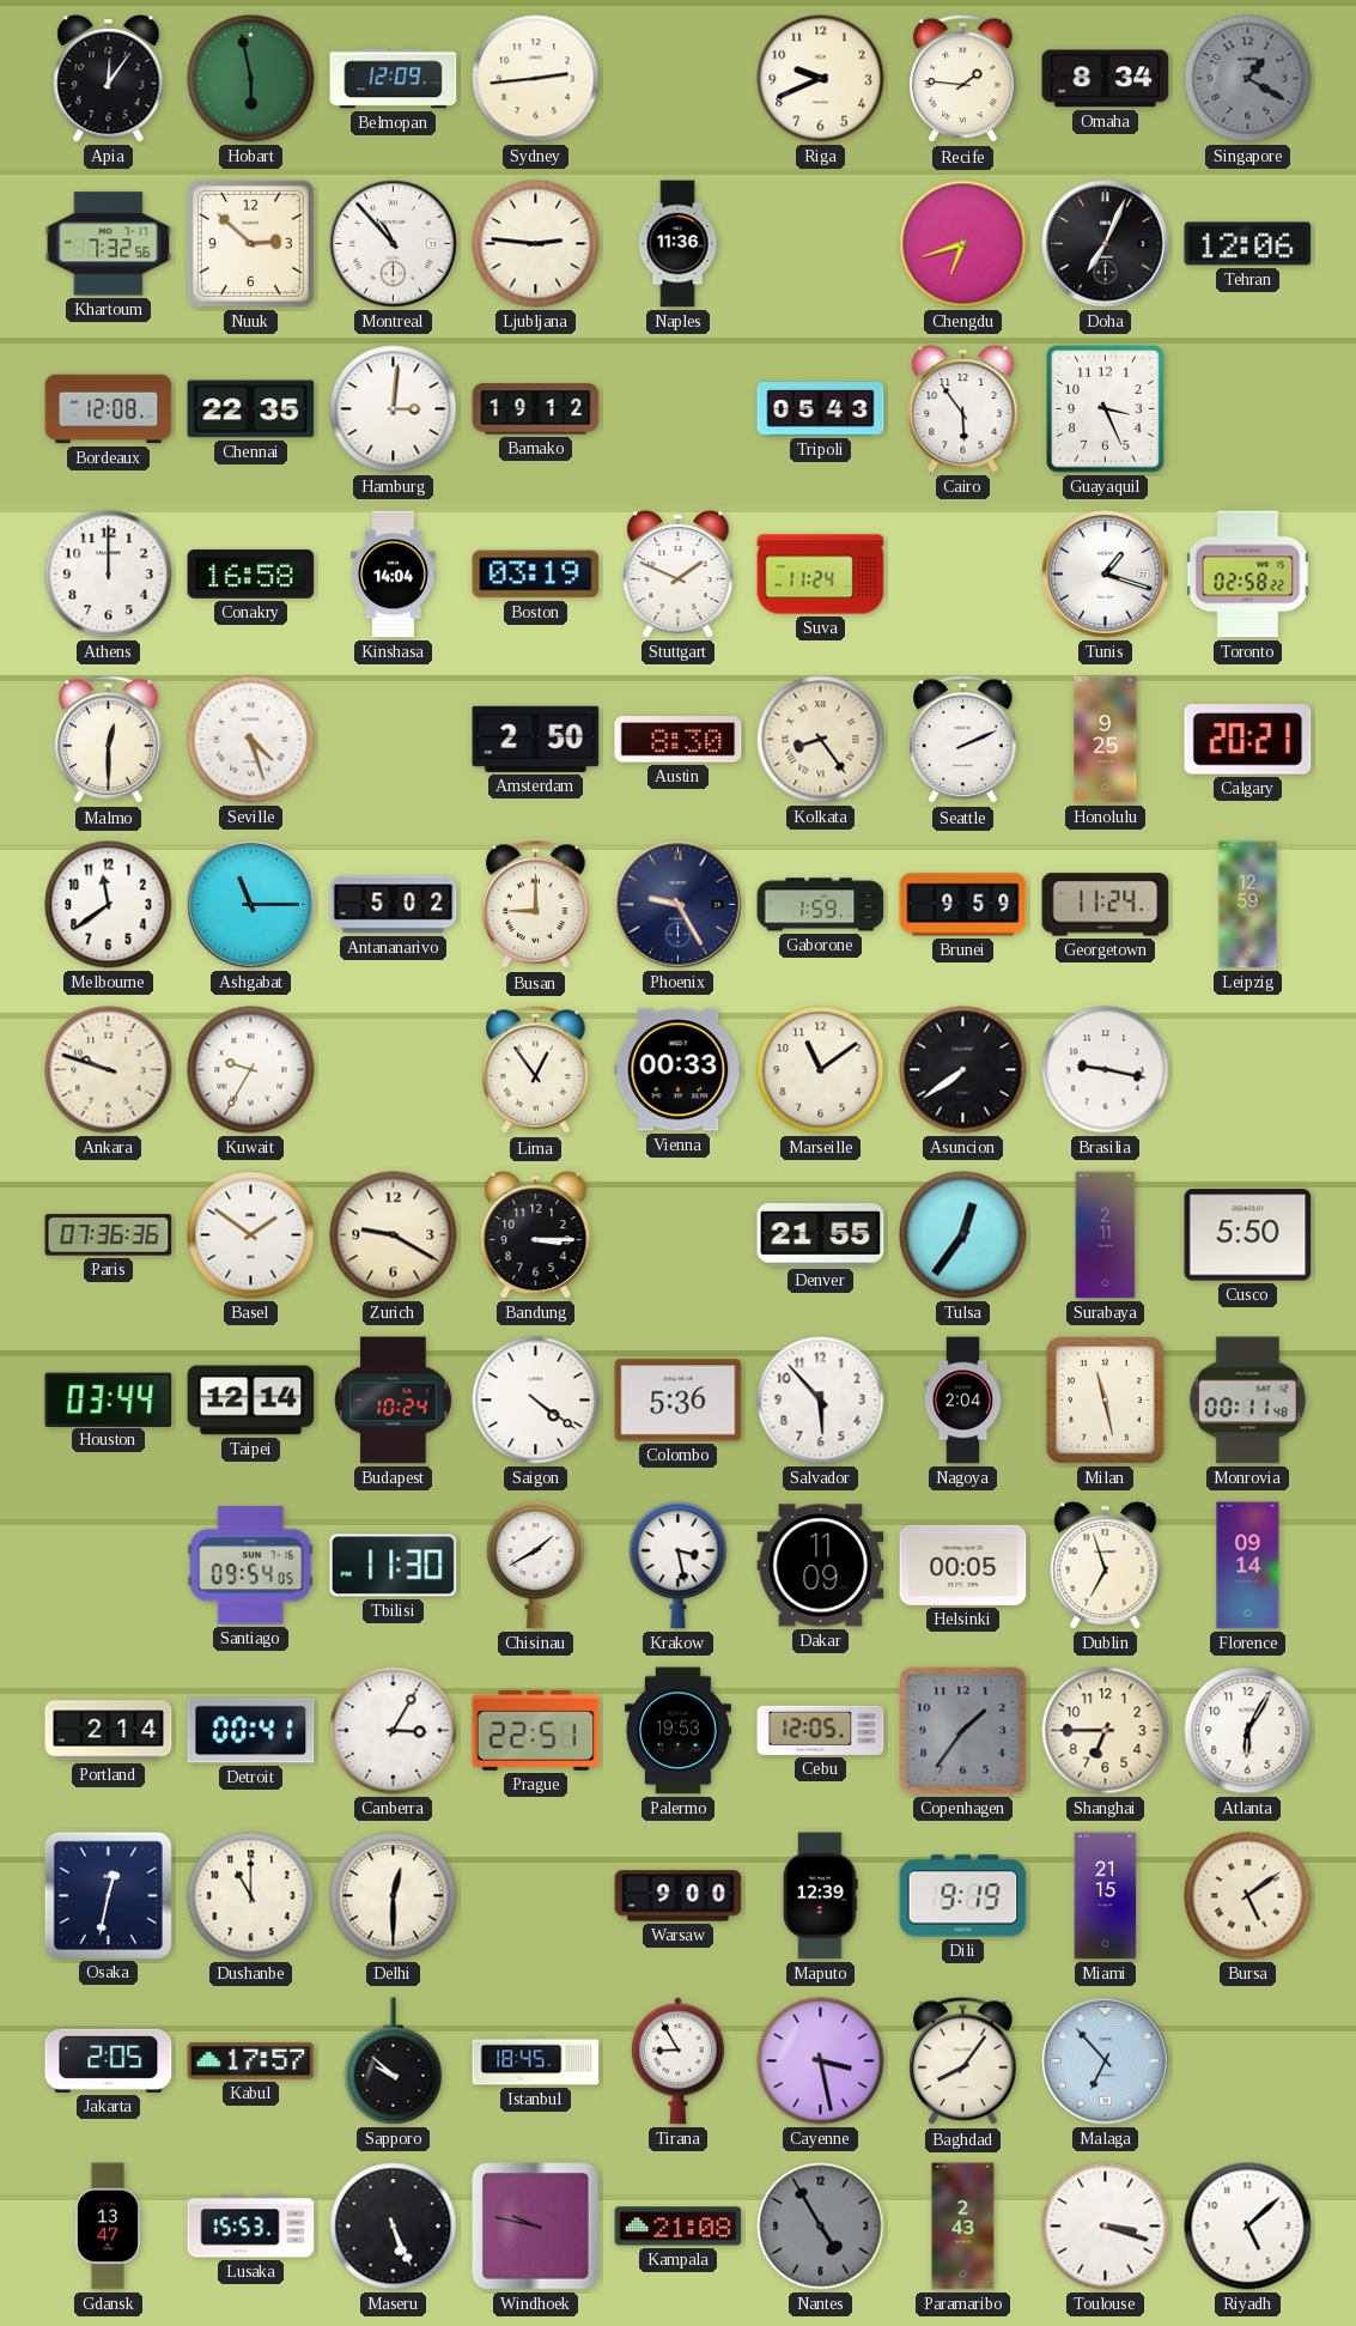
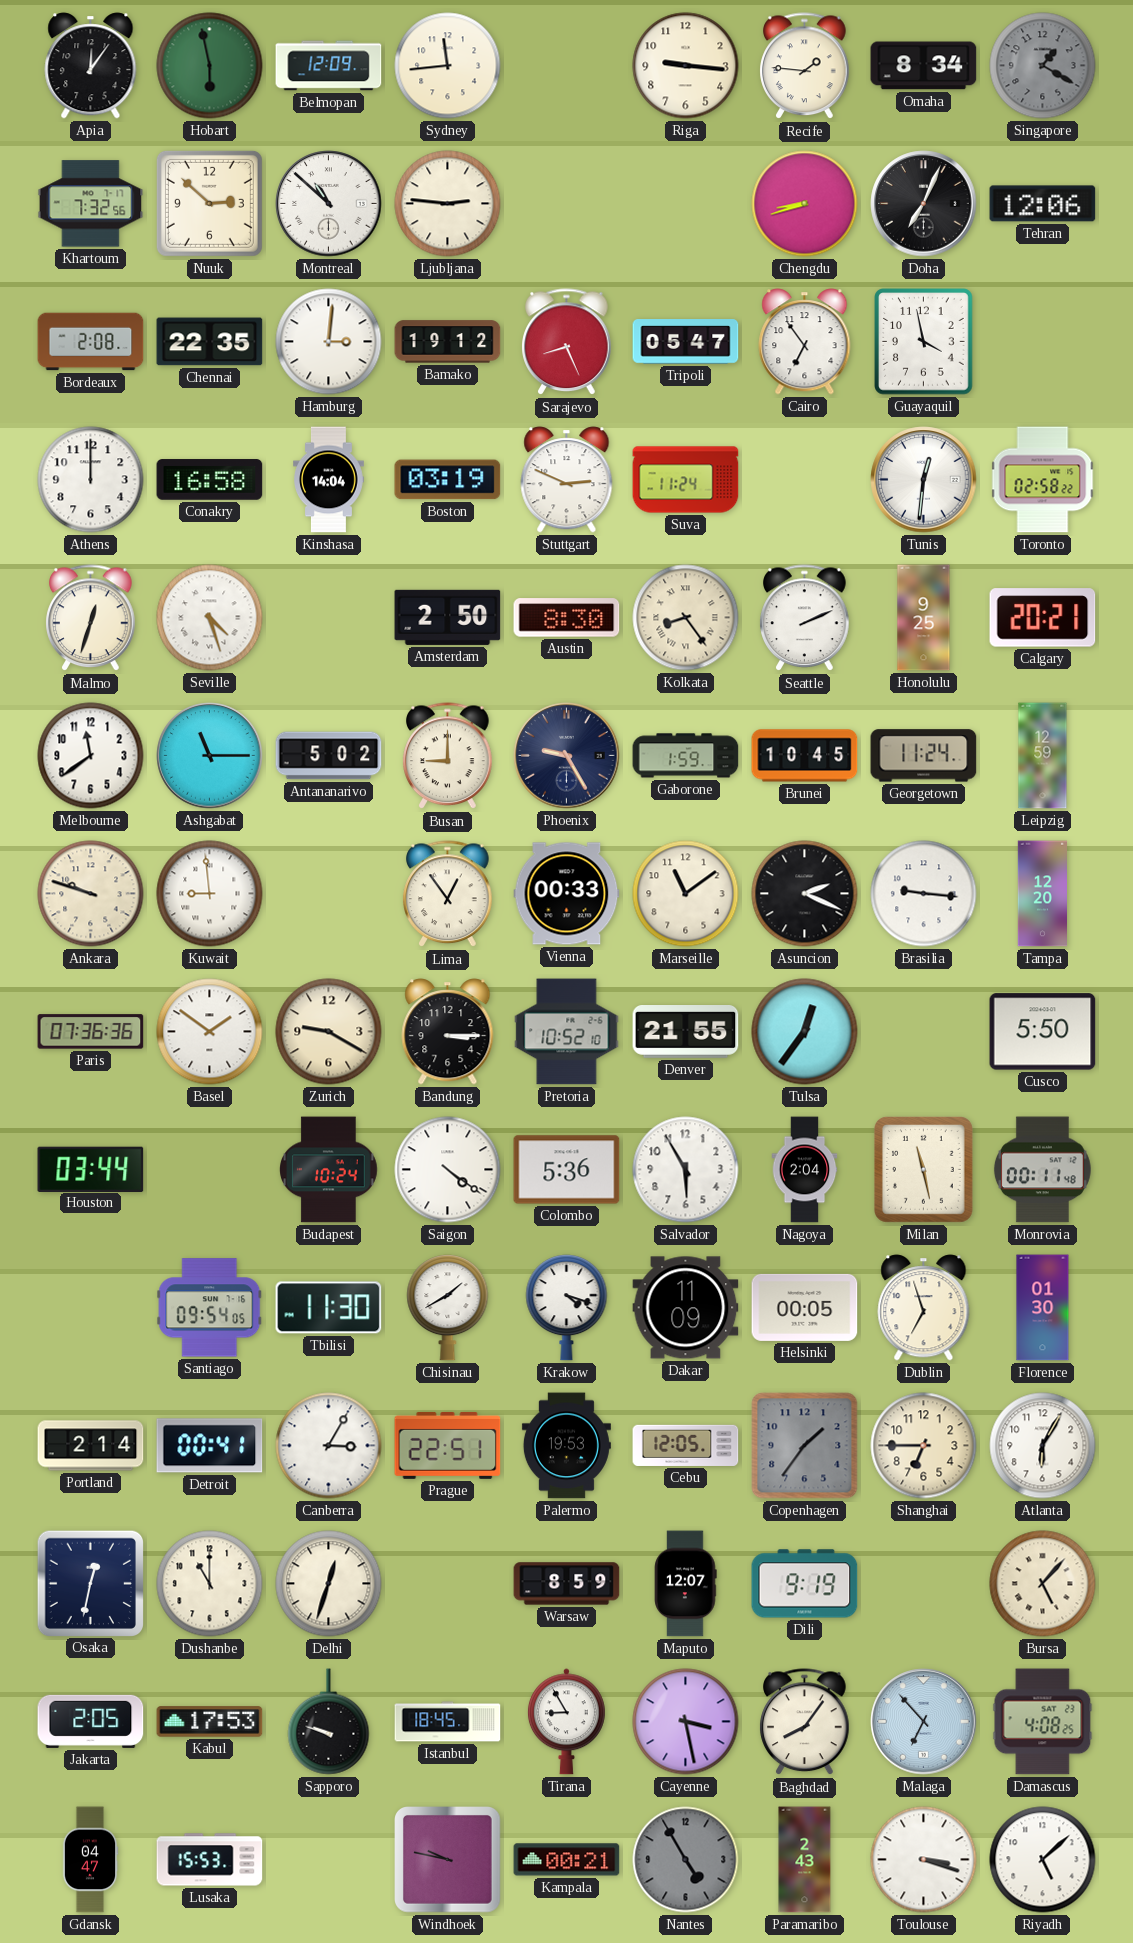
Sydney: 2:44 -> 11:44
Riga: 9:41 -> 9:16
Montreal: 10:53 -> 10:52
Naples: 11:36 -> none
Chengdu: 6:42 -> 8:42
Bordeaux: 12:08 -> 2:08
Sarajevo: none -> 8:26
Tripoli: 05:43 -> 05:47
Cairo: 5:54 -> 6:54
Guayaquil: 3:26 -> 3:58
Stuttgart: 1:49 -> 2:49
Tunis: 1:18 -> 12:31
Malmo: 12:30 -> 12:33
Brunei: 9:59 -> 10:45
Kuwait: 9:35 -> 8:59
Asuncion: 7:39 -> 2:19
Brasilia: 9:17 -> 9:16
Tampa: none -> 12:20
Pretoria: none -> 10:52
Surabaya: 2:11 -> none
Taipei: 12:14 -> none
Salvador: 5:53 -> 5:55
Krakow: 3:28 -> 4:18
Florence: 09:14 -> 01:30
Delhi: 12:30 -> 12:33
Warsaw: 9:00 -> 8:59
Maputo: 12:39 -> 12:07
Miami: 21:15 -> none
Bursa: 5:09 -> 5:07
Kabul: 17:57 -> 17:53
Sapporo: 9:52 -> 9:48
Damascus: none -> 4:08
Gdansk: 13:47 -> 04:47
Maseru: 5:26 -> none
Kampala: 21:08 -> 00:21
